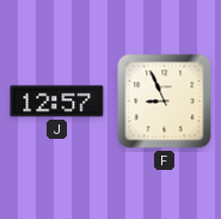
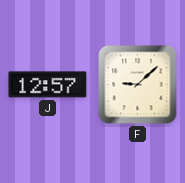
F: 8:56 -> 9:08
